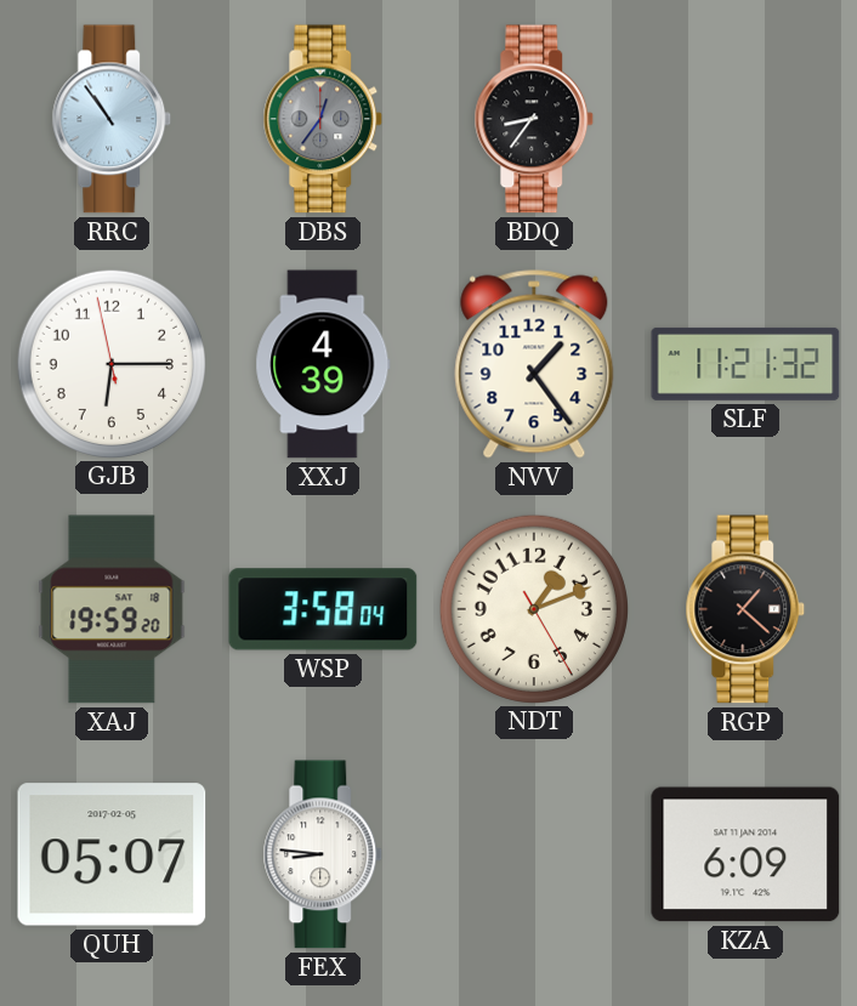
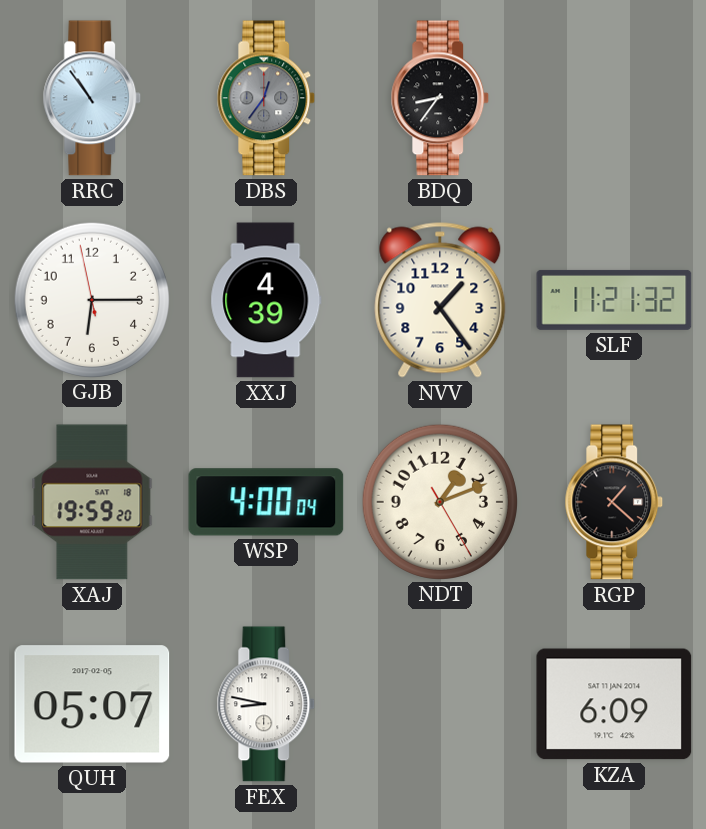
WSP: 3:58 -> 4:00
FEX: 8:46 -> 8:47
